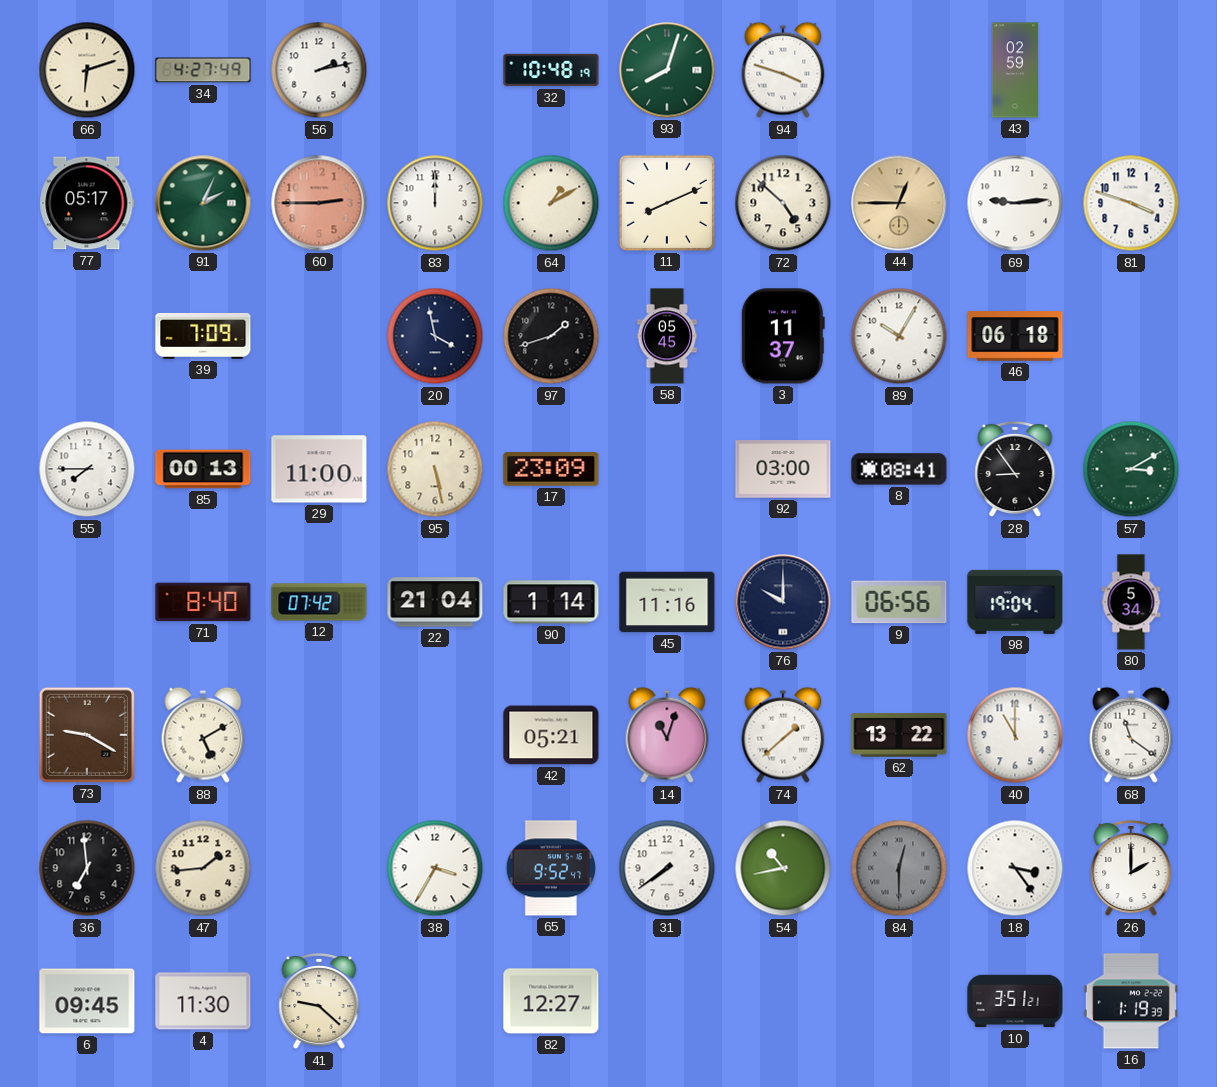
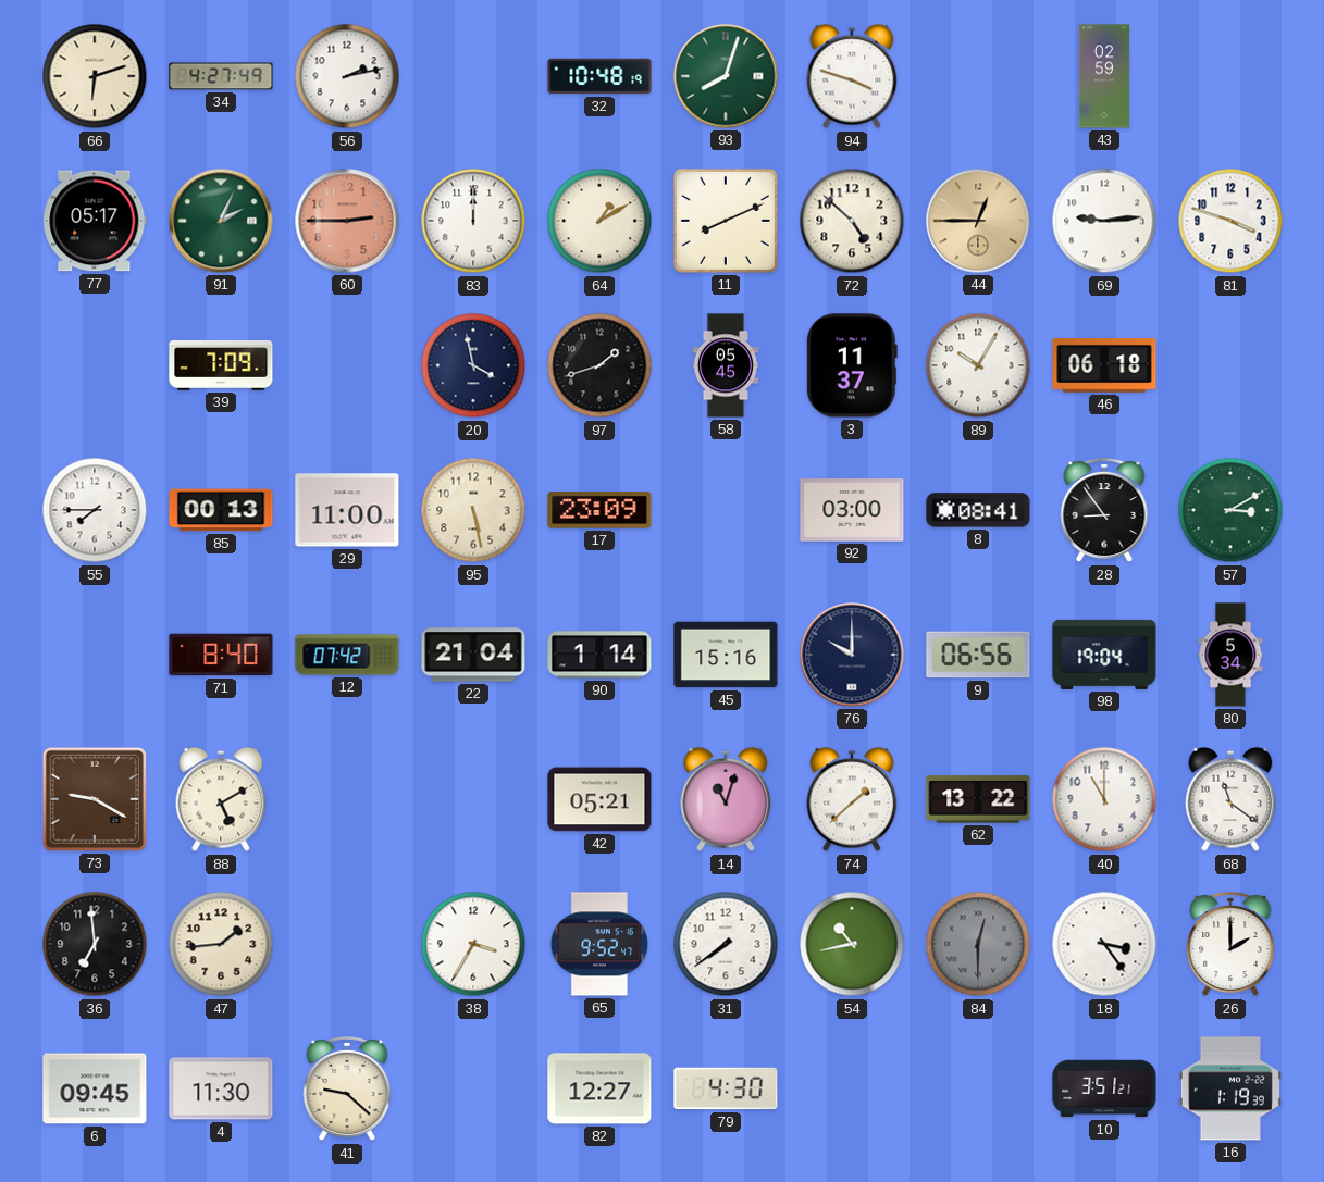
45: 11:16 -> 15:16
79: none -> 4:30
